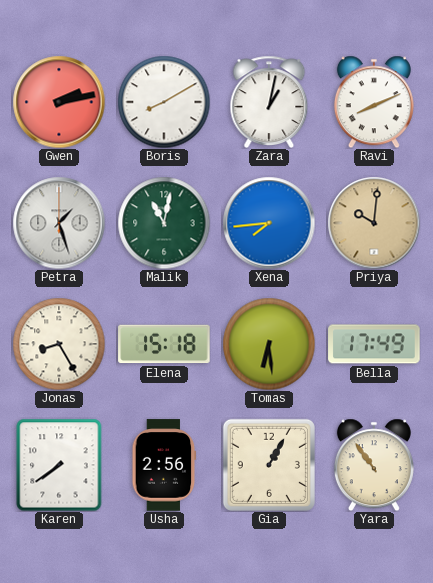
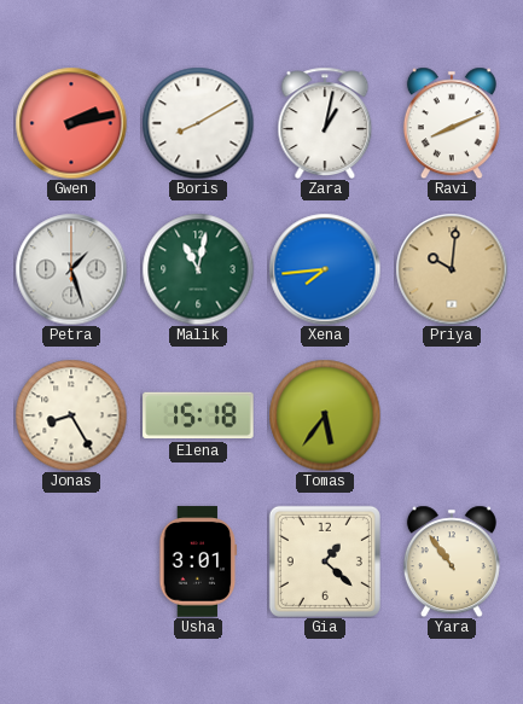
Tomas: 6:29 -> 5:36
Bella: 17:49 -> none
Karen: 7:39 -> none
Usha: 2:56 -> 3:01
Gia: 1:05 -> 1:22
